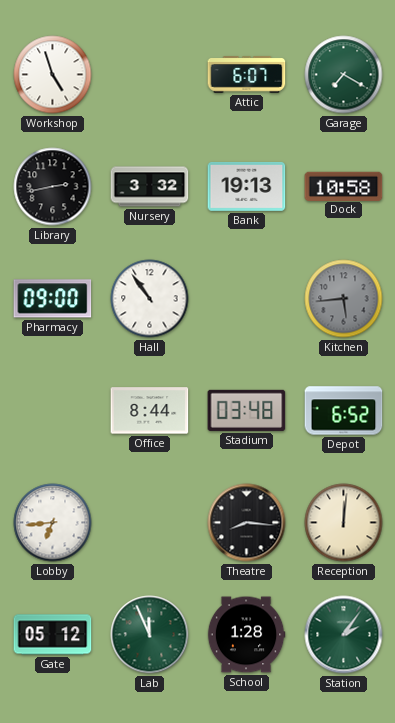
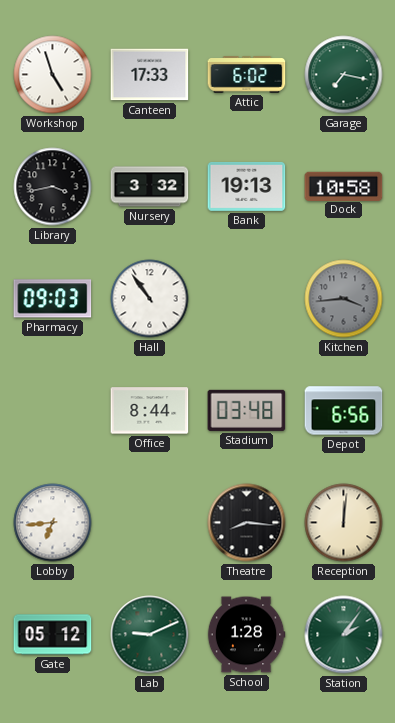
Canteen: none -> 17:33
Attic: 6:07 -> 6:02
Garage: 7:20 -> 7:17
Library: 2:43 -> 3:43
Pharmacy: 09:00 -> 09:03
Kitchen: 5:44 -> 3:44
Depot: 6:52 -> 6:56
Lab: 11:56 -> 9:11
